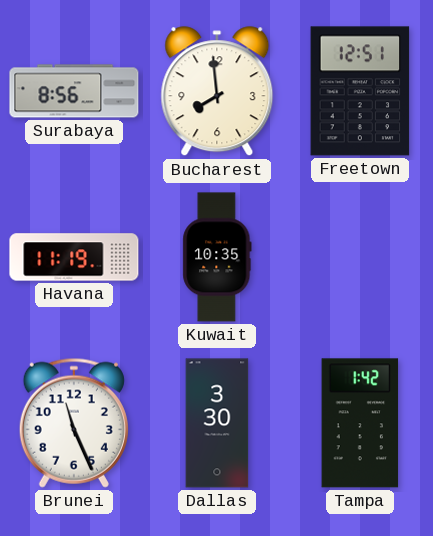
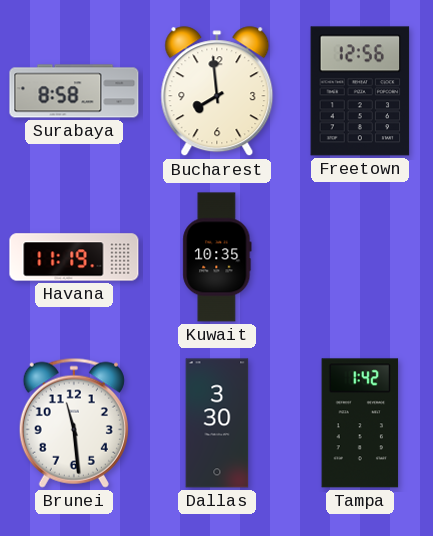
Surabaya: 8:56 -> 8:58
Freetown: 12:51 -> 12:56
Brunei: 11:26 -> 11:29
